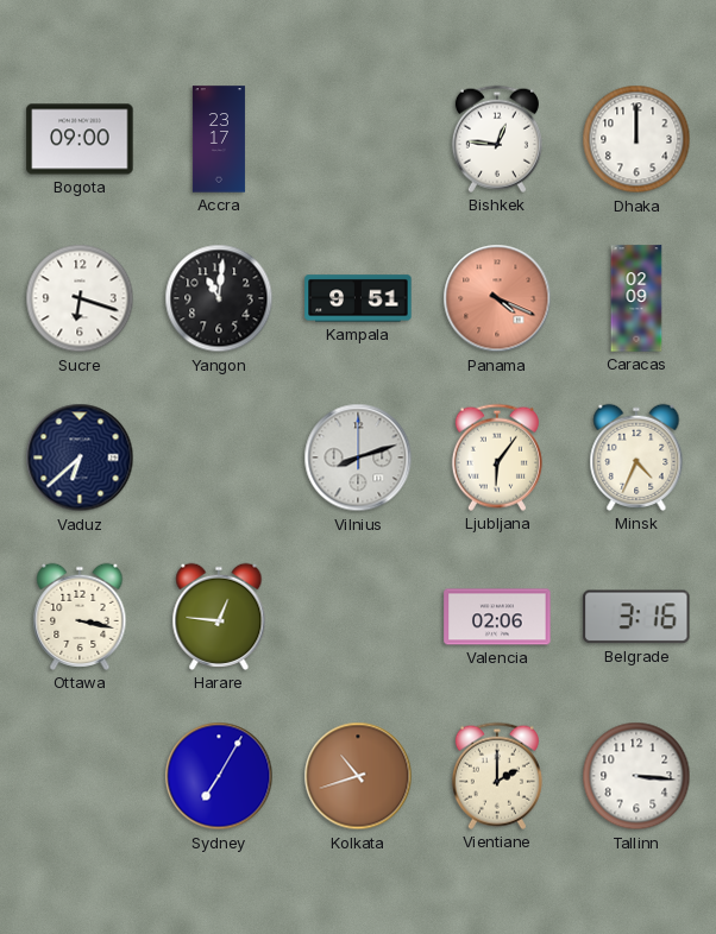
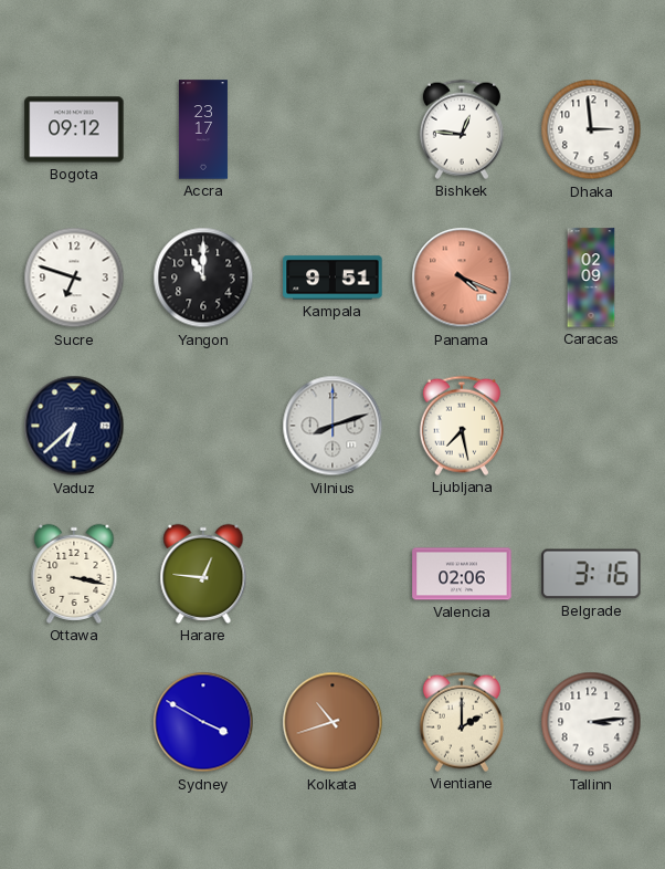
Bogota: 09:00 -> 09:12
Dhaka: 12:00 -> 2:59
Sucre: 6:18 -> 6:48
Yangon: 11:01 -> 11:00
Ljubljana: 6:06 -> 7:28
Minsk: 4:34 -> none
Sydney: 7:05 -> 3:50
Tallinn: 3:16 -> 3:14
